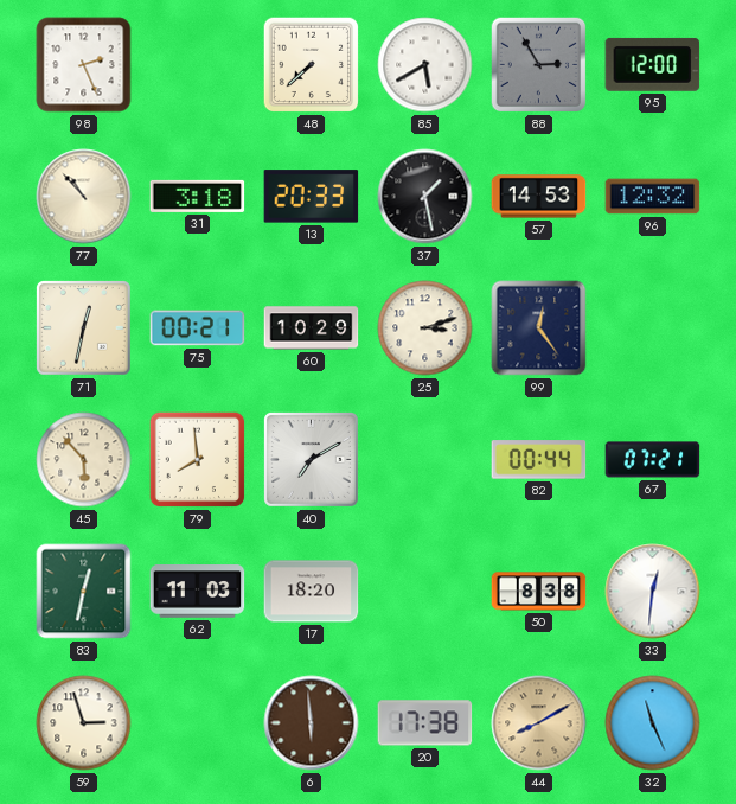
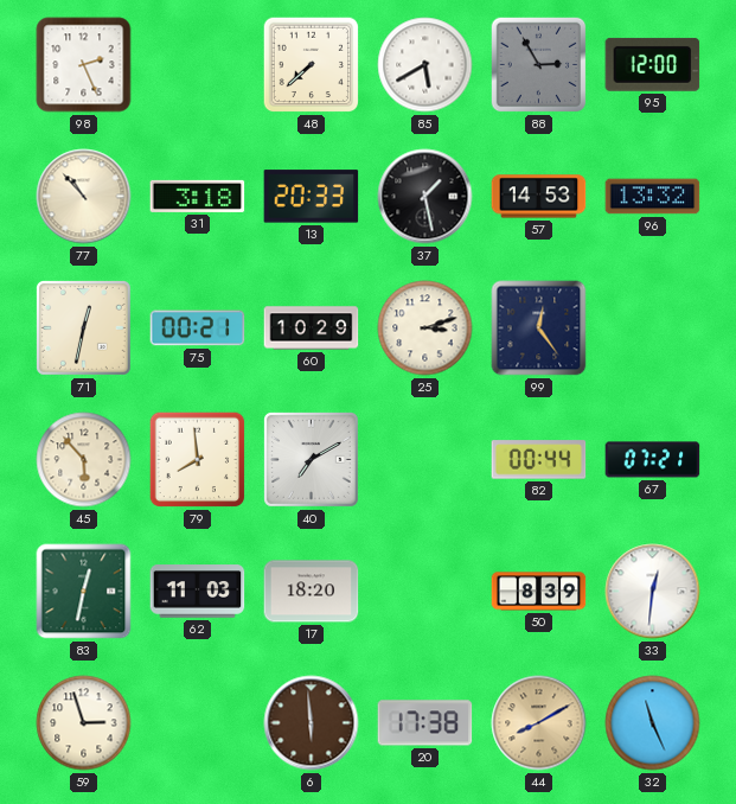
96: 12:32 -> 13:32
50: 8:38 -> 8:39
